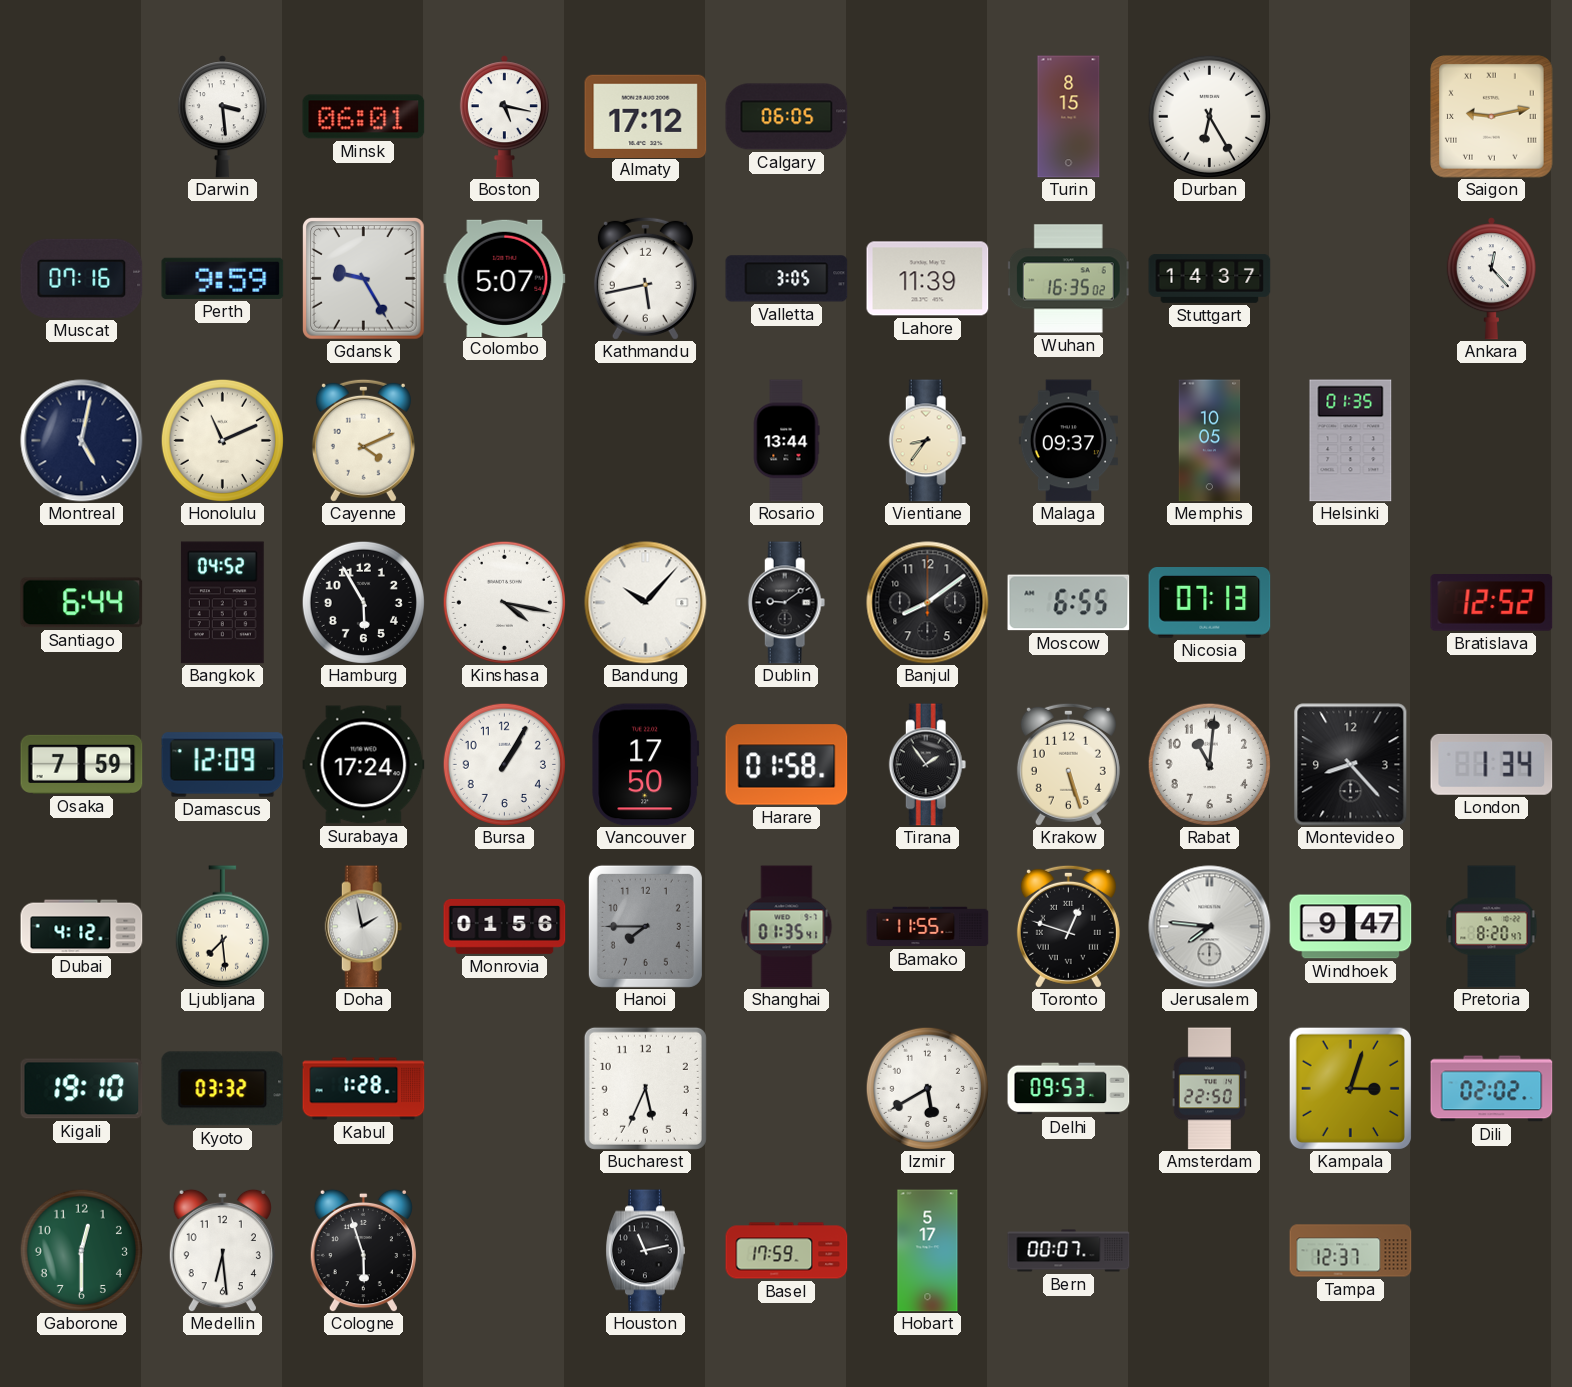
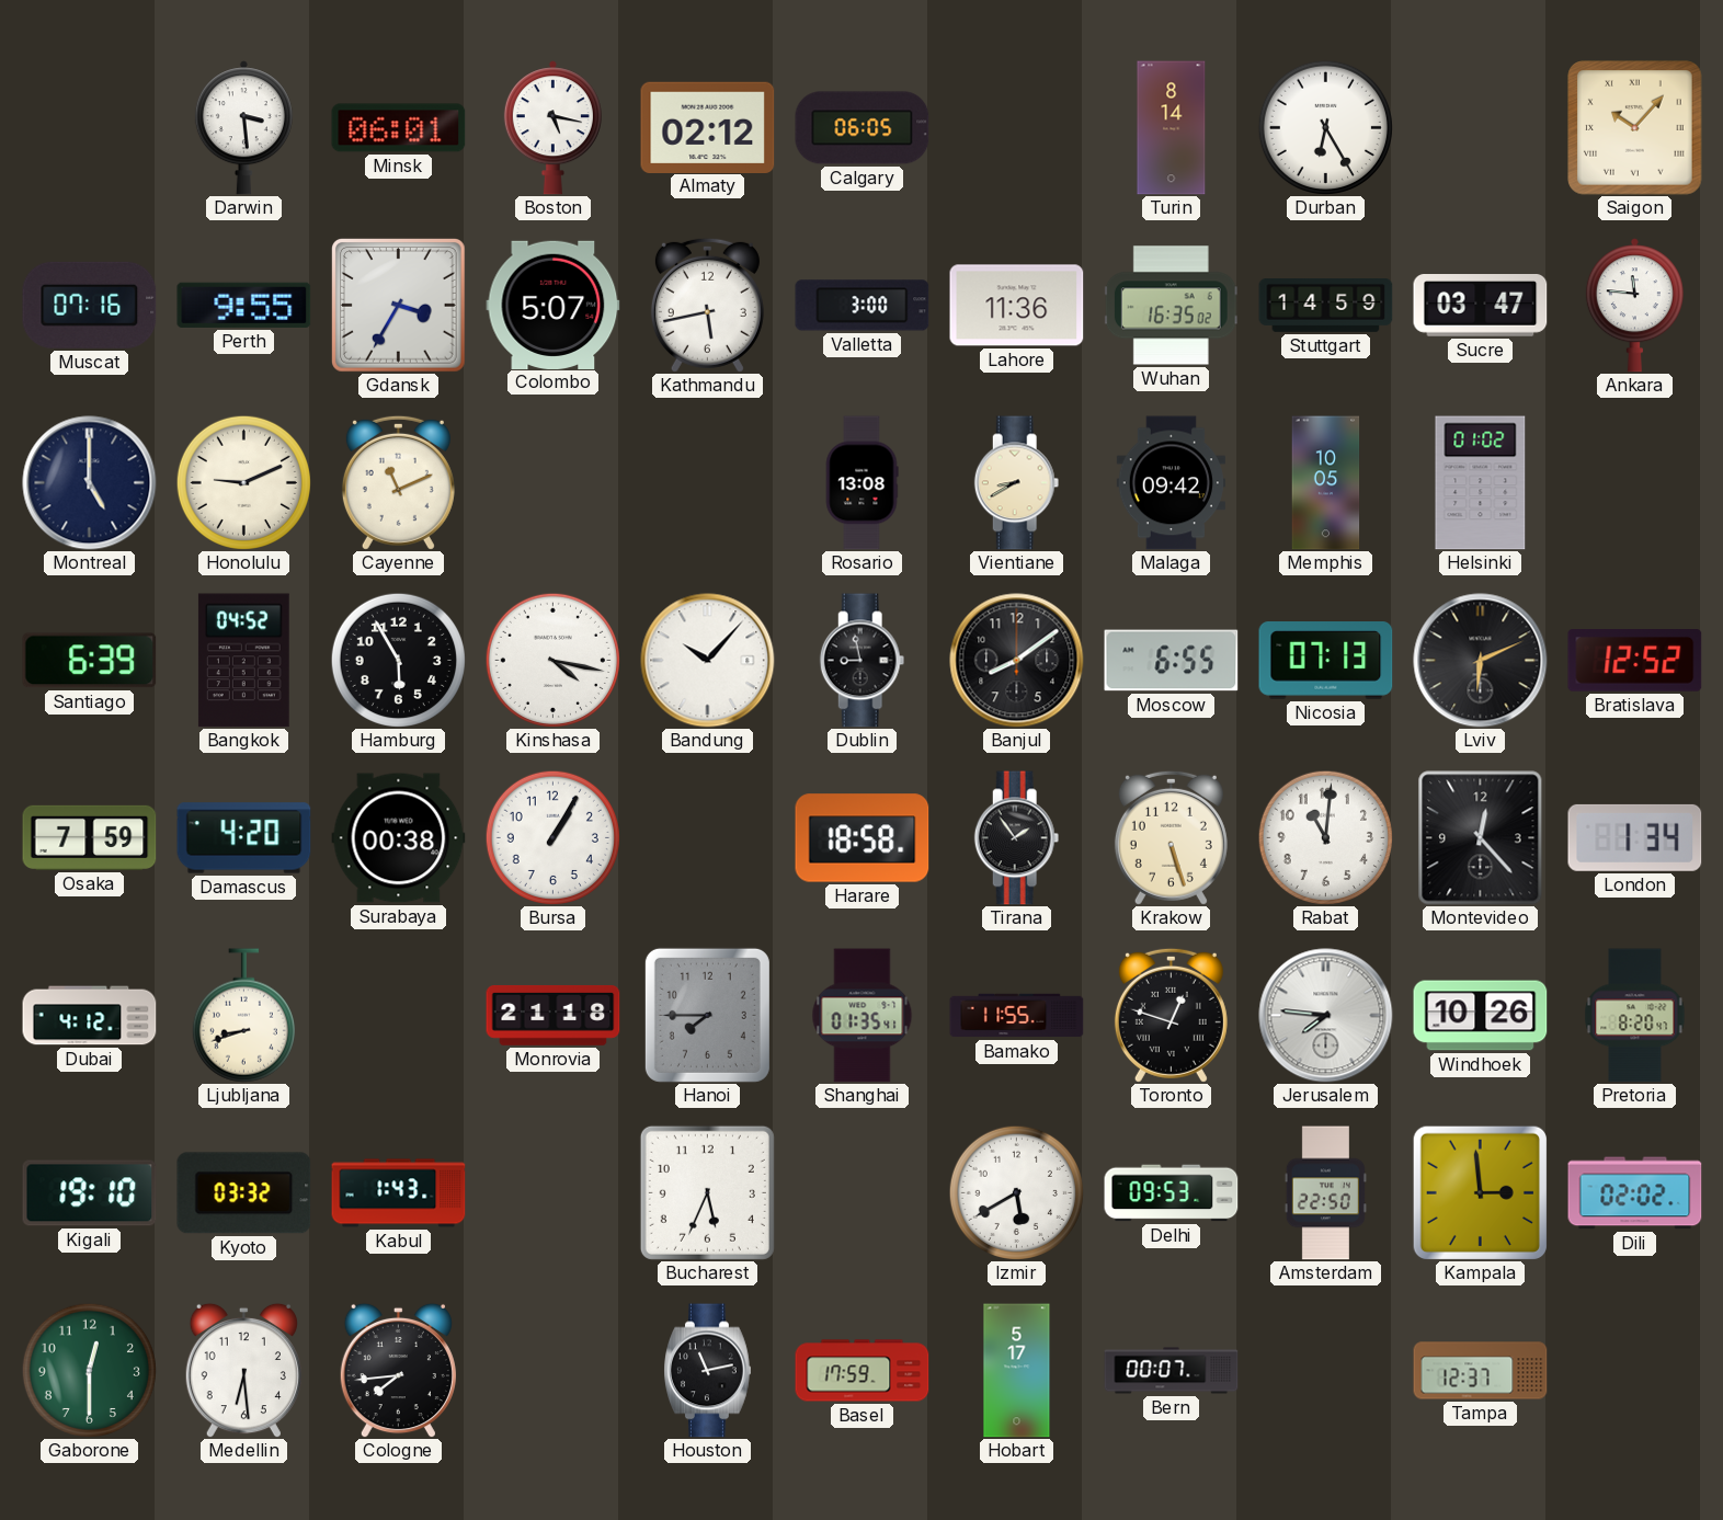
Almaty: 17:12 -> 02:12
Turin: 8:15 -> 8:14
Saigon: 9:13 -> 10:07
Perth: 9:59 -> 9:55
Gdansk: 9:25 -> 3:35
Valletta: 3:05 -> 3:00
Lahore: 11:39 -> 11:36
Stuttgart: 14:37 -> 14:59
Sucre: none -> 03:47
Ankara: 12:23 -> 11:46
Montreal: 5:02 -> 5:00
Honolulu: 11:11 -> 9:11
Cayenne: 4:11 -> 11:11
Rosario: 13:44 -> 13:08
Vientiane: 8:36 -> 8:40
Malaga: 09:37 -> 09:42
Helsinki: 01:35 -> 01:02
Santiago: 6:44 -> 6:39
Dublin: 9:09 -> 8:58
Lviv: none -> 6:11
Damascus: 12:09 -> 4:20
Surabaya: 17:24 -> 00:38
Vancouver: 17:50 -> none
Harare: 01:58 -> 18:58
Montevideo: 8:23 -> 12:23
Ljubljana: 7:29 -> 8:42
Doha: 1:58 -> none
Monrovia: 01:56 -> 21:18
Windhoek: 9:47 -> 10:26
Kabul: 1:28 -> 1:43
Kampala: 3:03 -> 2:59
Cologne: 5:57 -> 7:44
